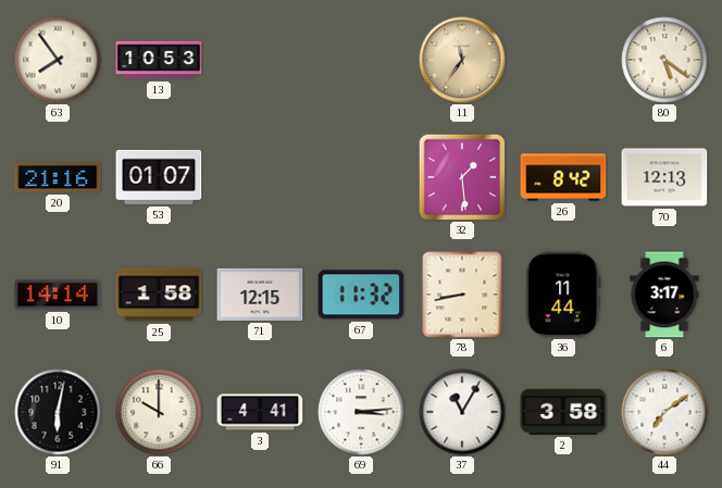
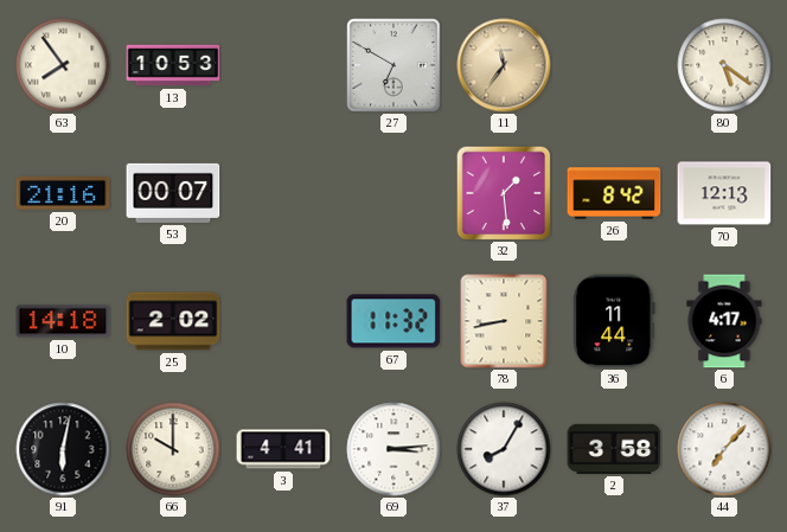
27: none -> 6:50
53: 01:07 -> 00:07
10: 14:14 -> 14:18
25: 1:58 -> 2:02
71: 12:15 -> none
6: 3:17 -> 4:17
37: 11:05 -> 8:05
44: 7:09 -> 7:07
